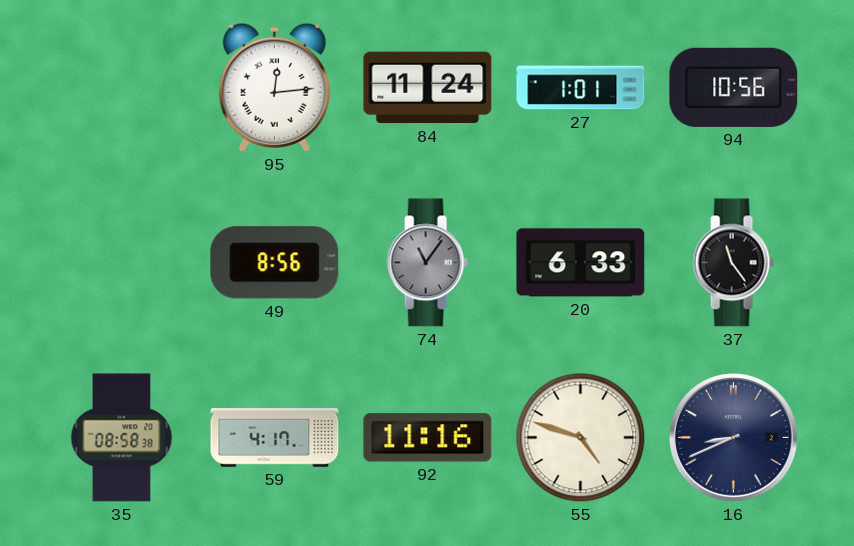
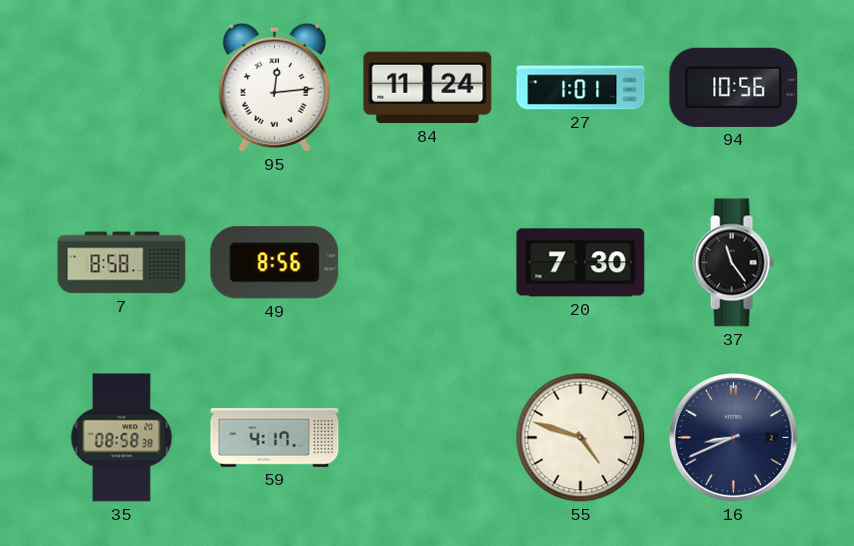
7: none -> 8:58
74: 11:06 -> none
20: 6:33 -> 7:30
92: 11:16 -> none
